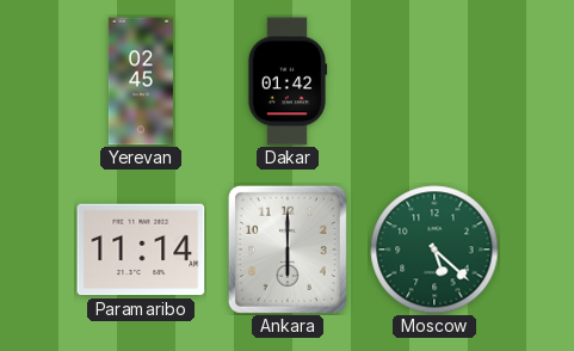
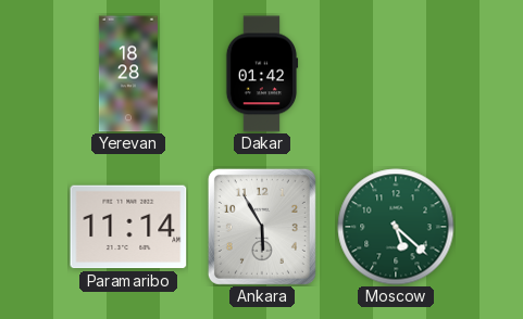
Yerevan: 02:45 -> 18:28
Ankara: 6:00 -> 5:55
